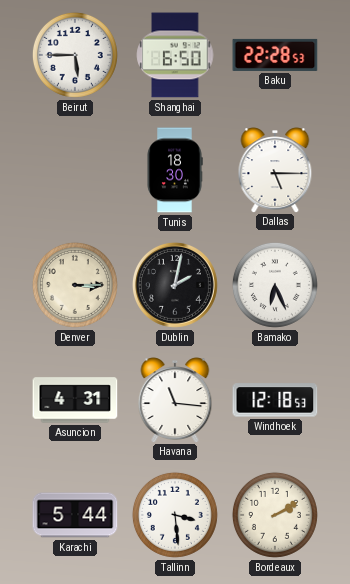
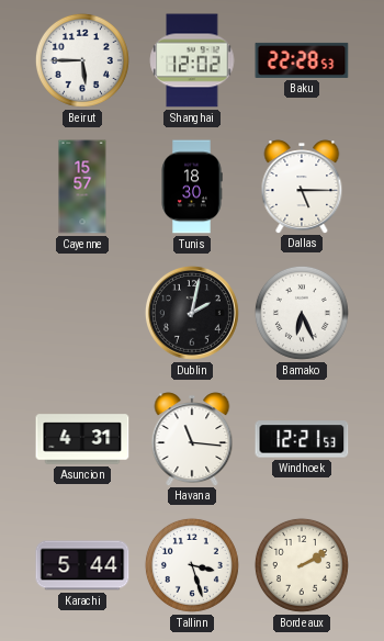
Shanghai: 6:50 -> 12:02
Cayenne: none -> 15:57
Denver: 3:15 -> none
Windhoek: 12:18 -> 12:21
Tallinn: 3:29 -> 3:27
